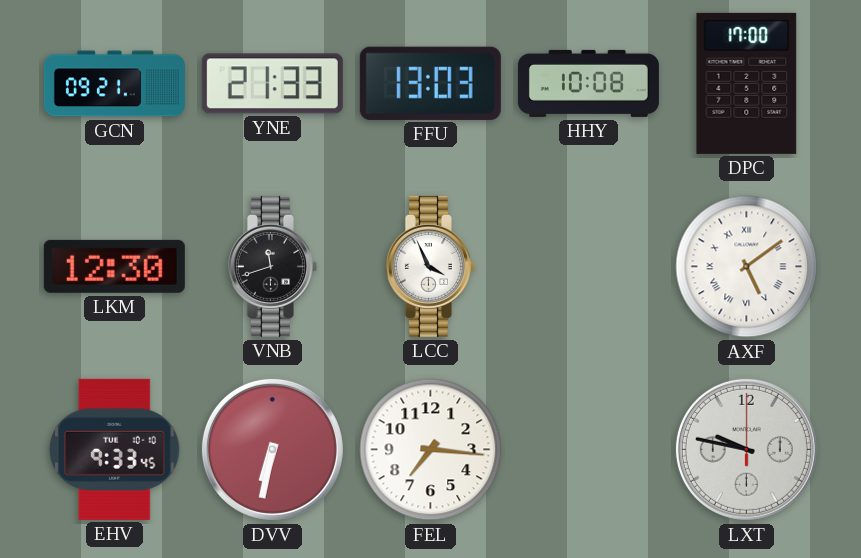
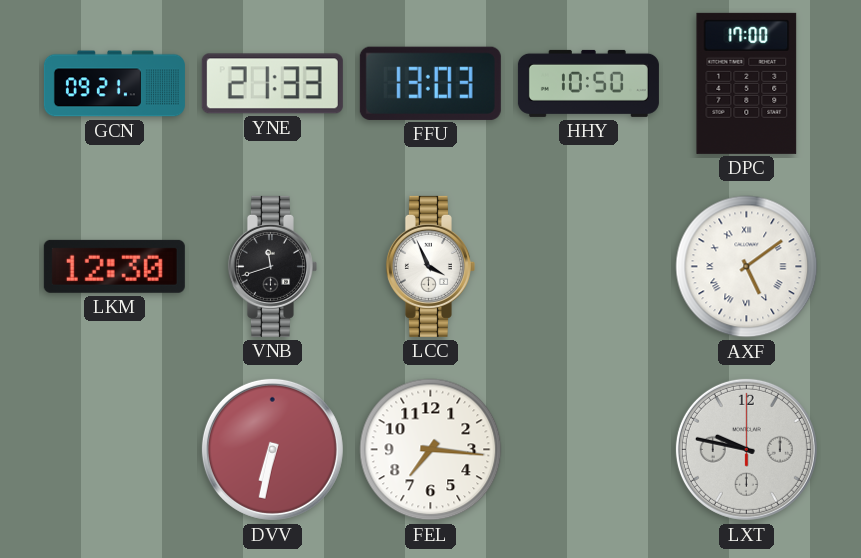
HHY: 10:08 -> 10:50
EHV: 9:33 -> none
